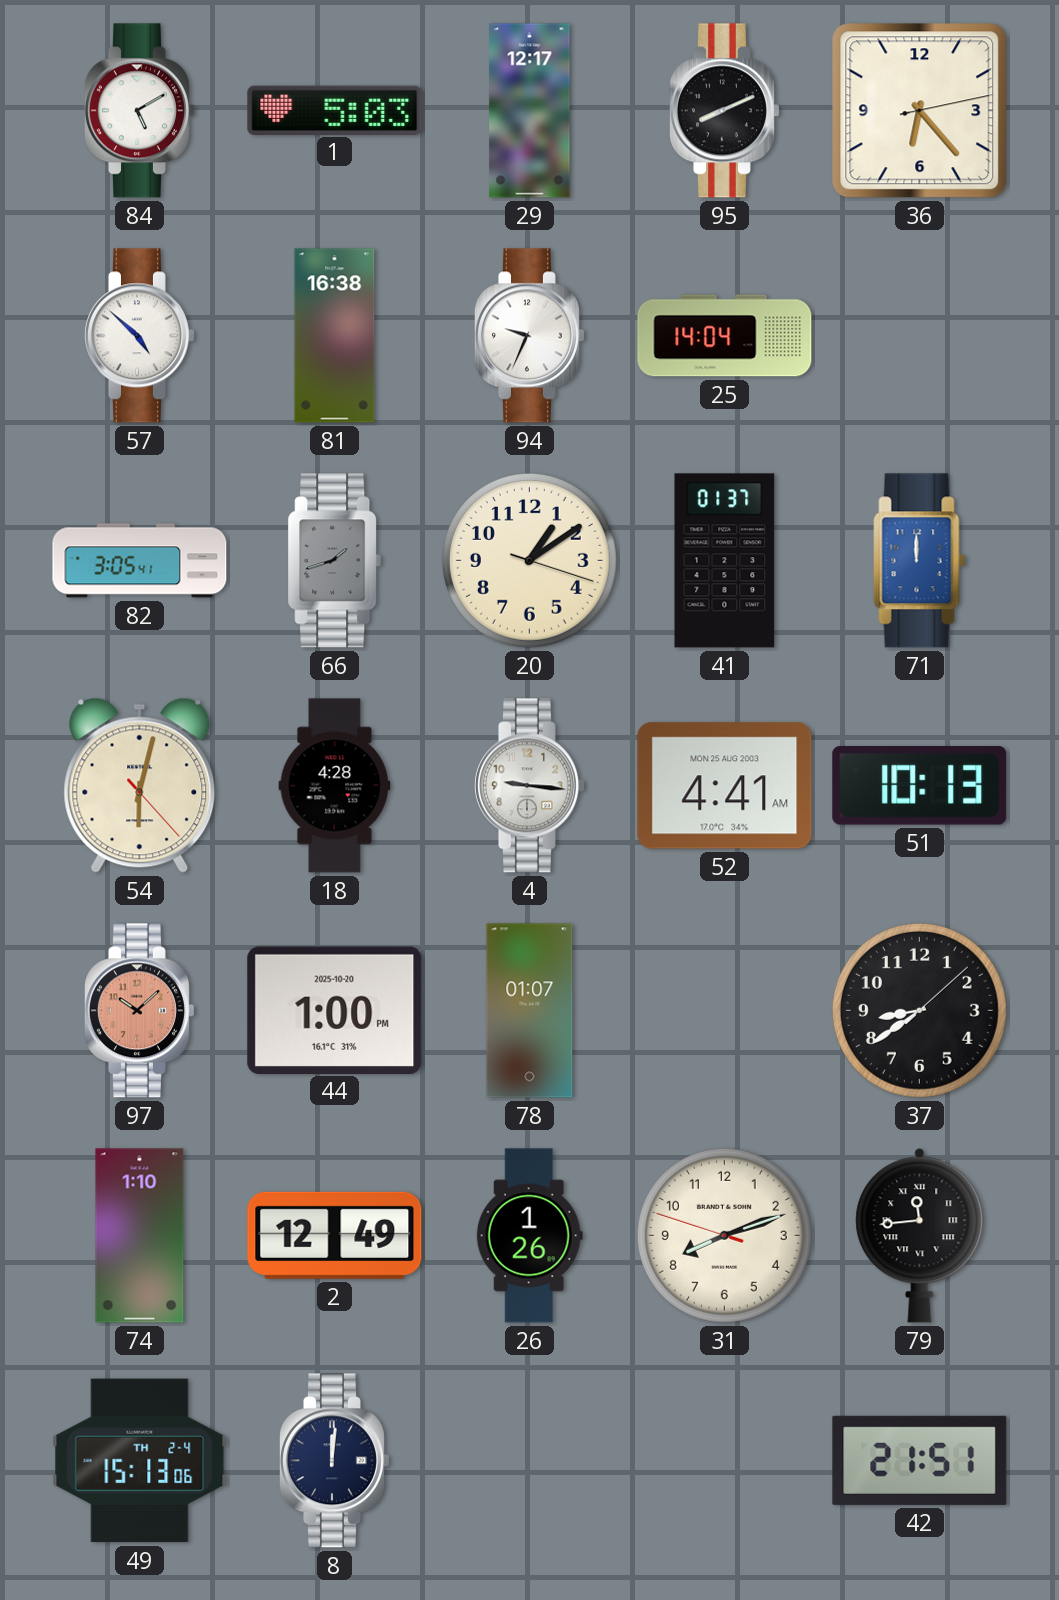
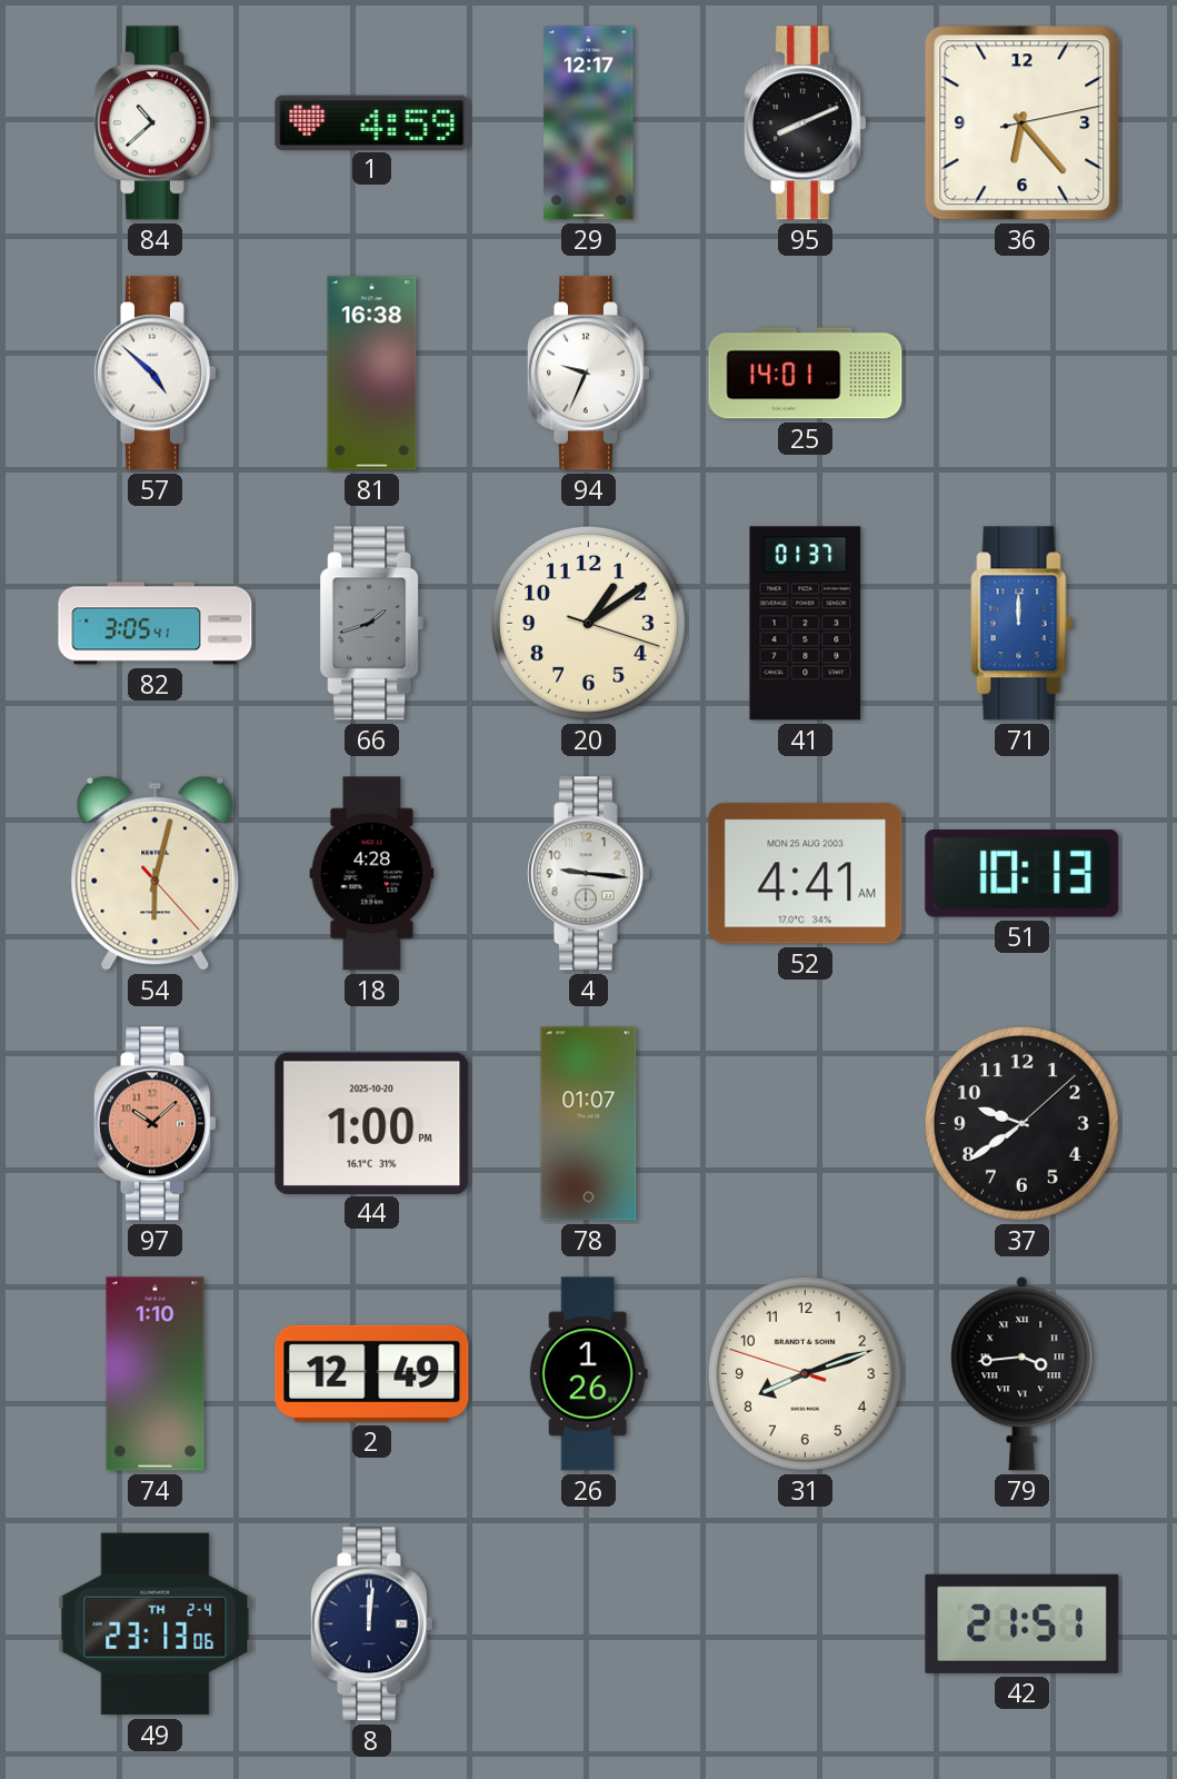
84: 5:10 -> 10:38
1: 5:03 -> 4:59
25: 14:04 -> 14:01
37: 8:39 -> 9:39
79: 11:44 -> 3:44
49: 15:13 -> 23:13
